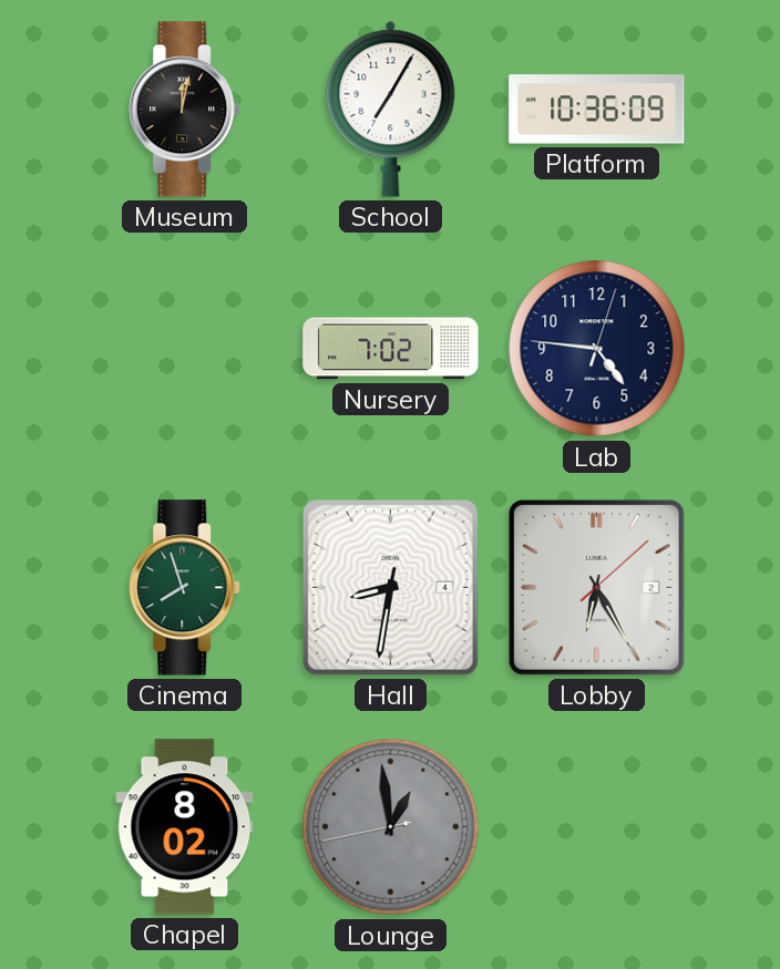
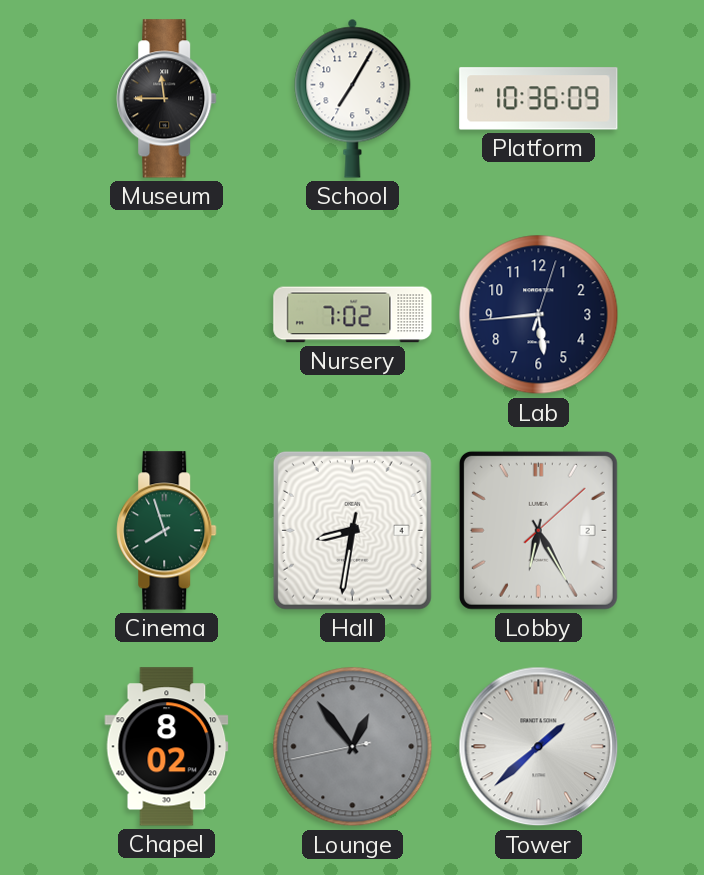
Museum: 12:02 -> 11:45
Lab: 4:46 -> 5:44
Lounge: 12:58 -> 12:53
Tower: none -> 1:38
